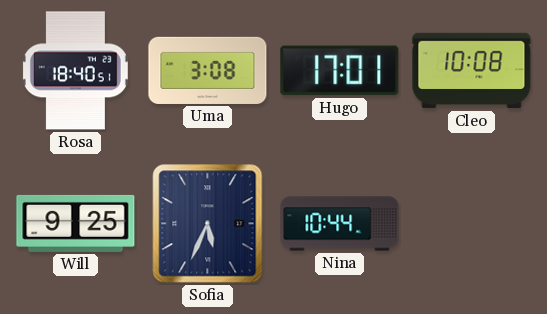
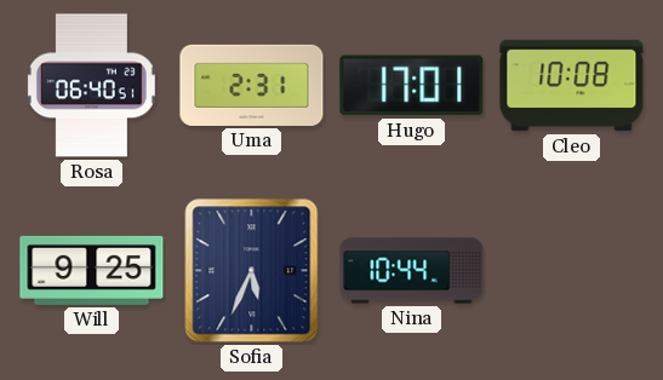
Rosa: 18:40 -> 06:40
Uma: 3:08 -> 2:31
